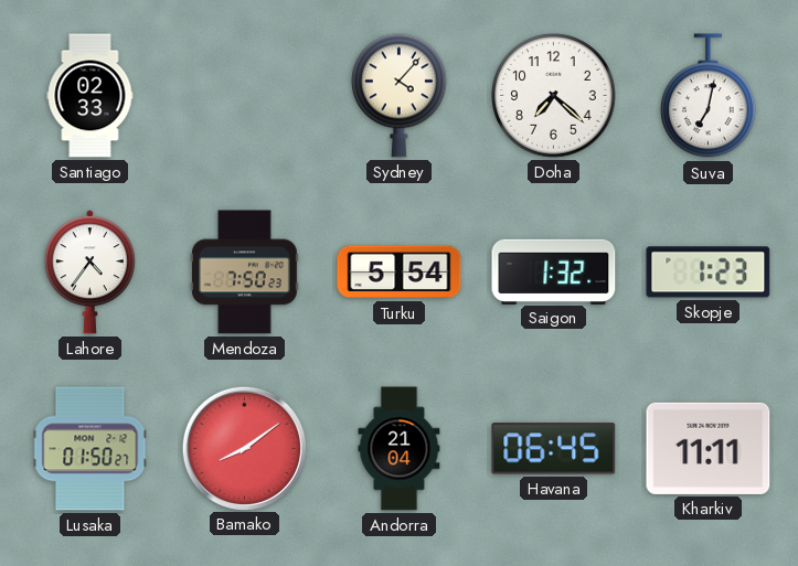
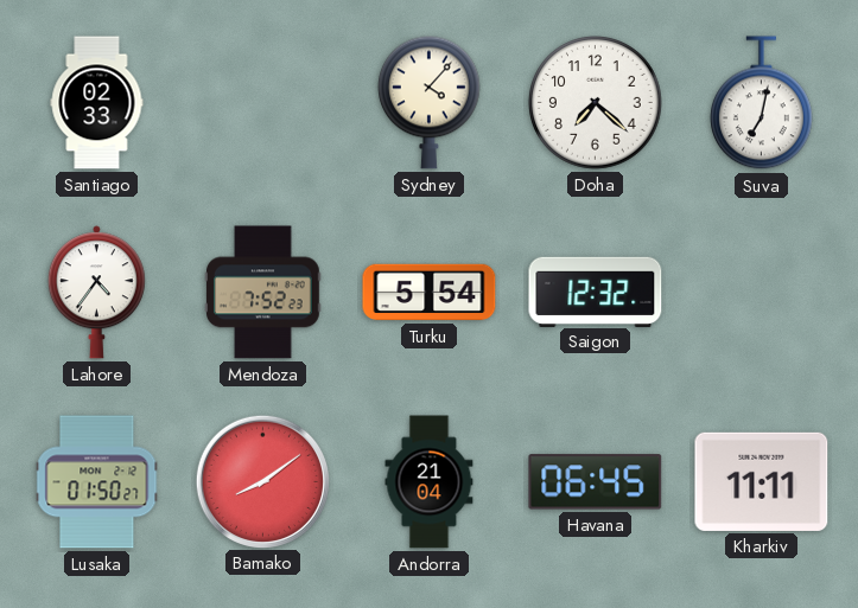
Mendoza: 7:50 -> 7:52
Saigon: 1:32 -> 12:32
Skopje: 1:23 -> none
